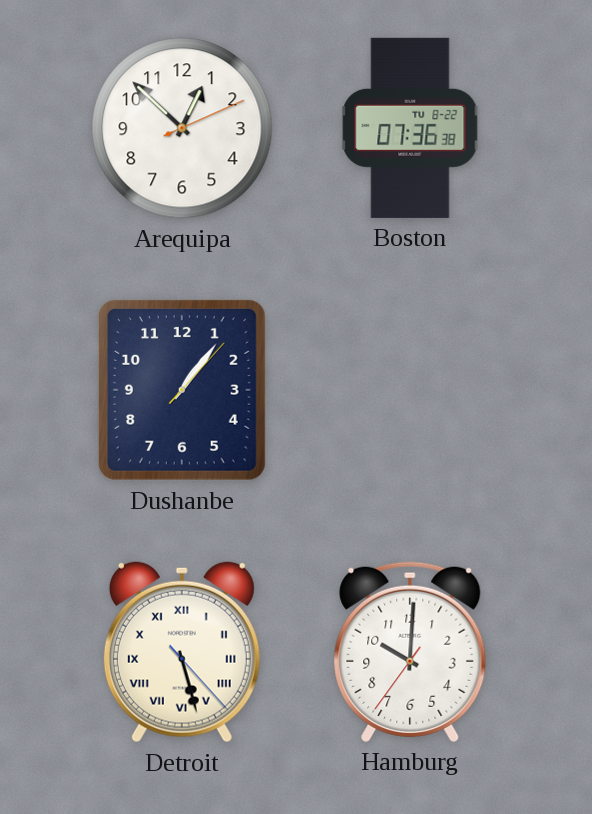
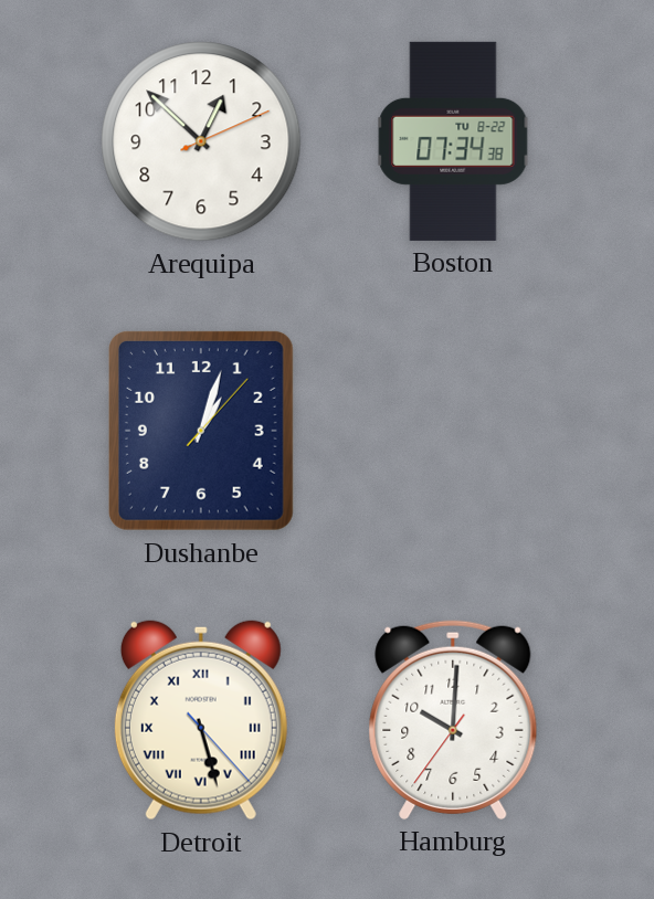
Boston: 07:36 -> 07:34
Dushanbe: 1:06 -> 1:03
